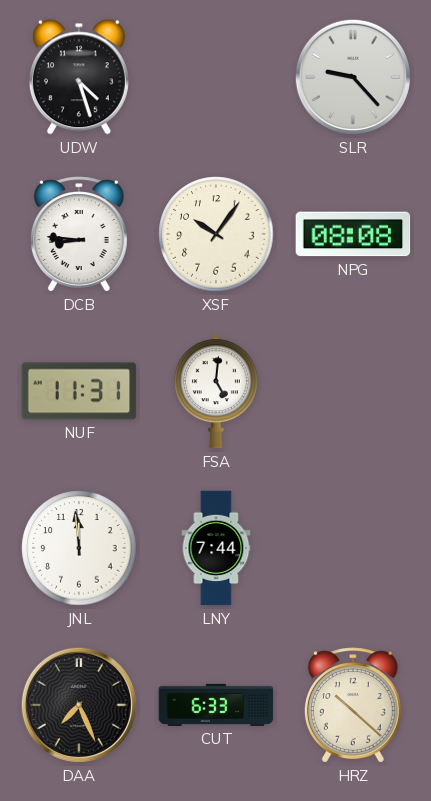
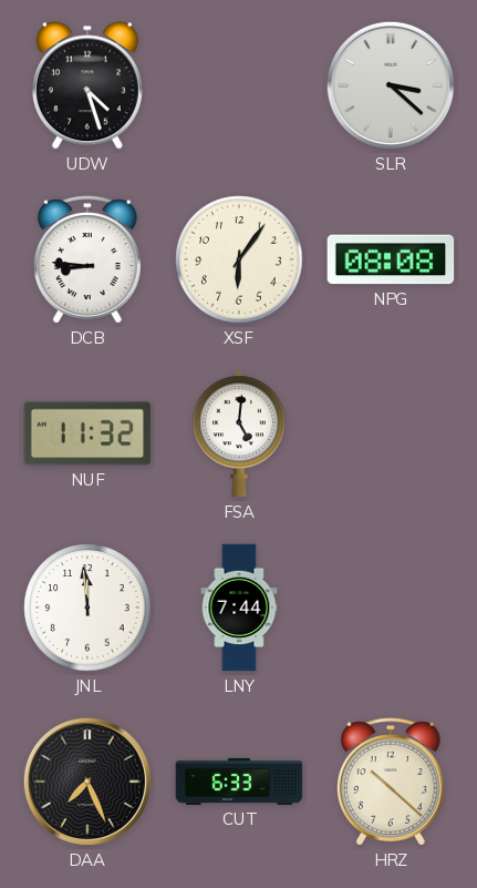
SLR: 9:23 -> 3:22
XSF: 10:06 -> 6:06
NUF: 11:31 -> 11:32
